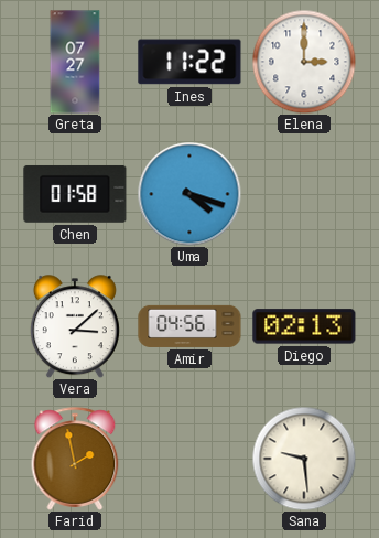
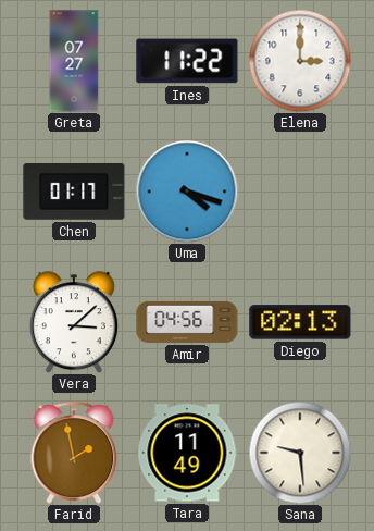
Chen: 01:58 -> 01:17
Tara: none -> 11:49
